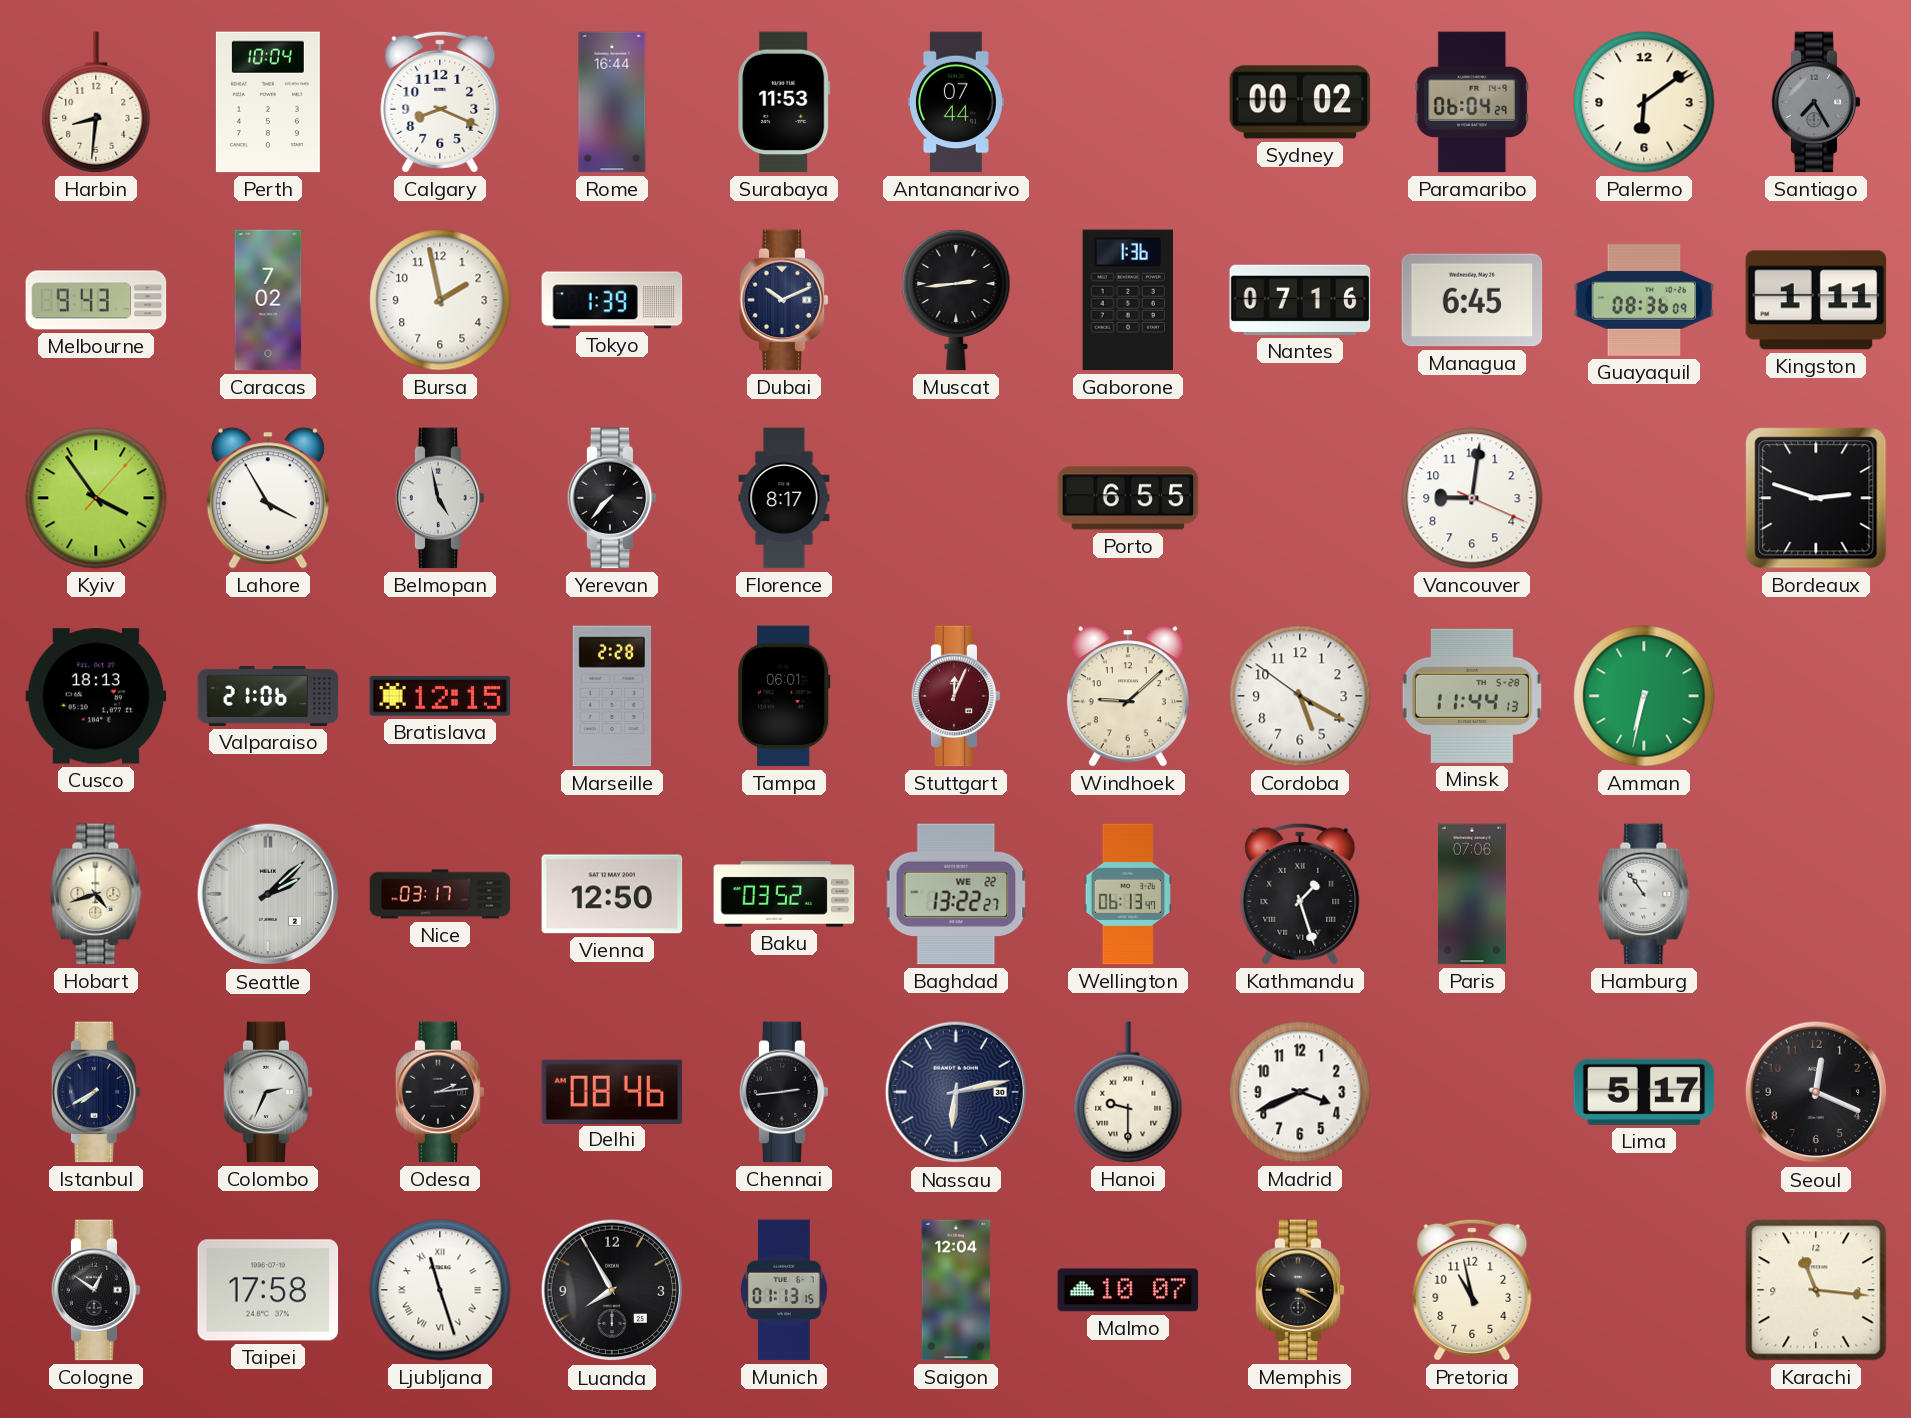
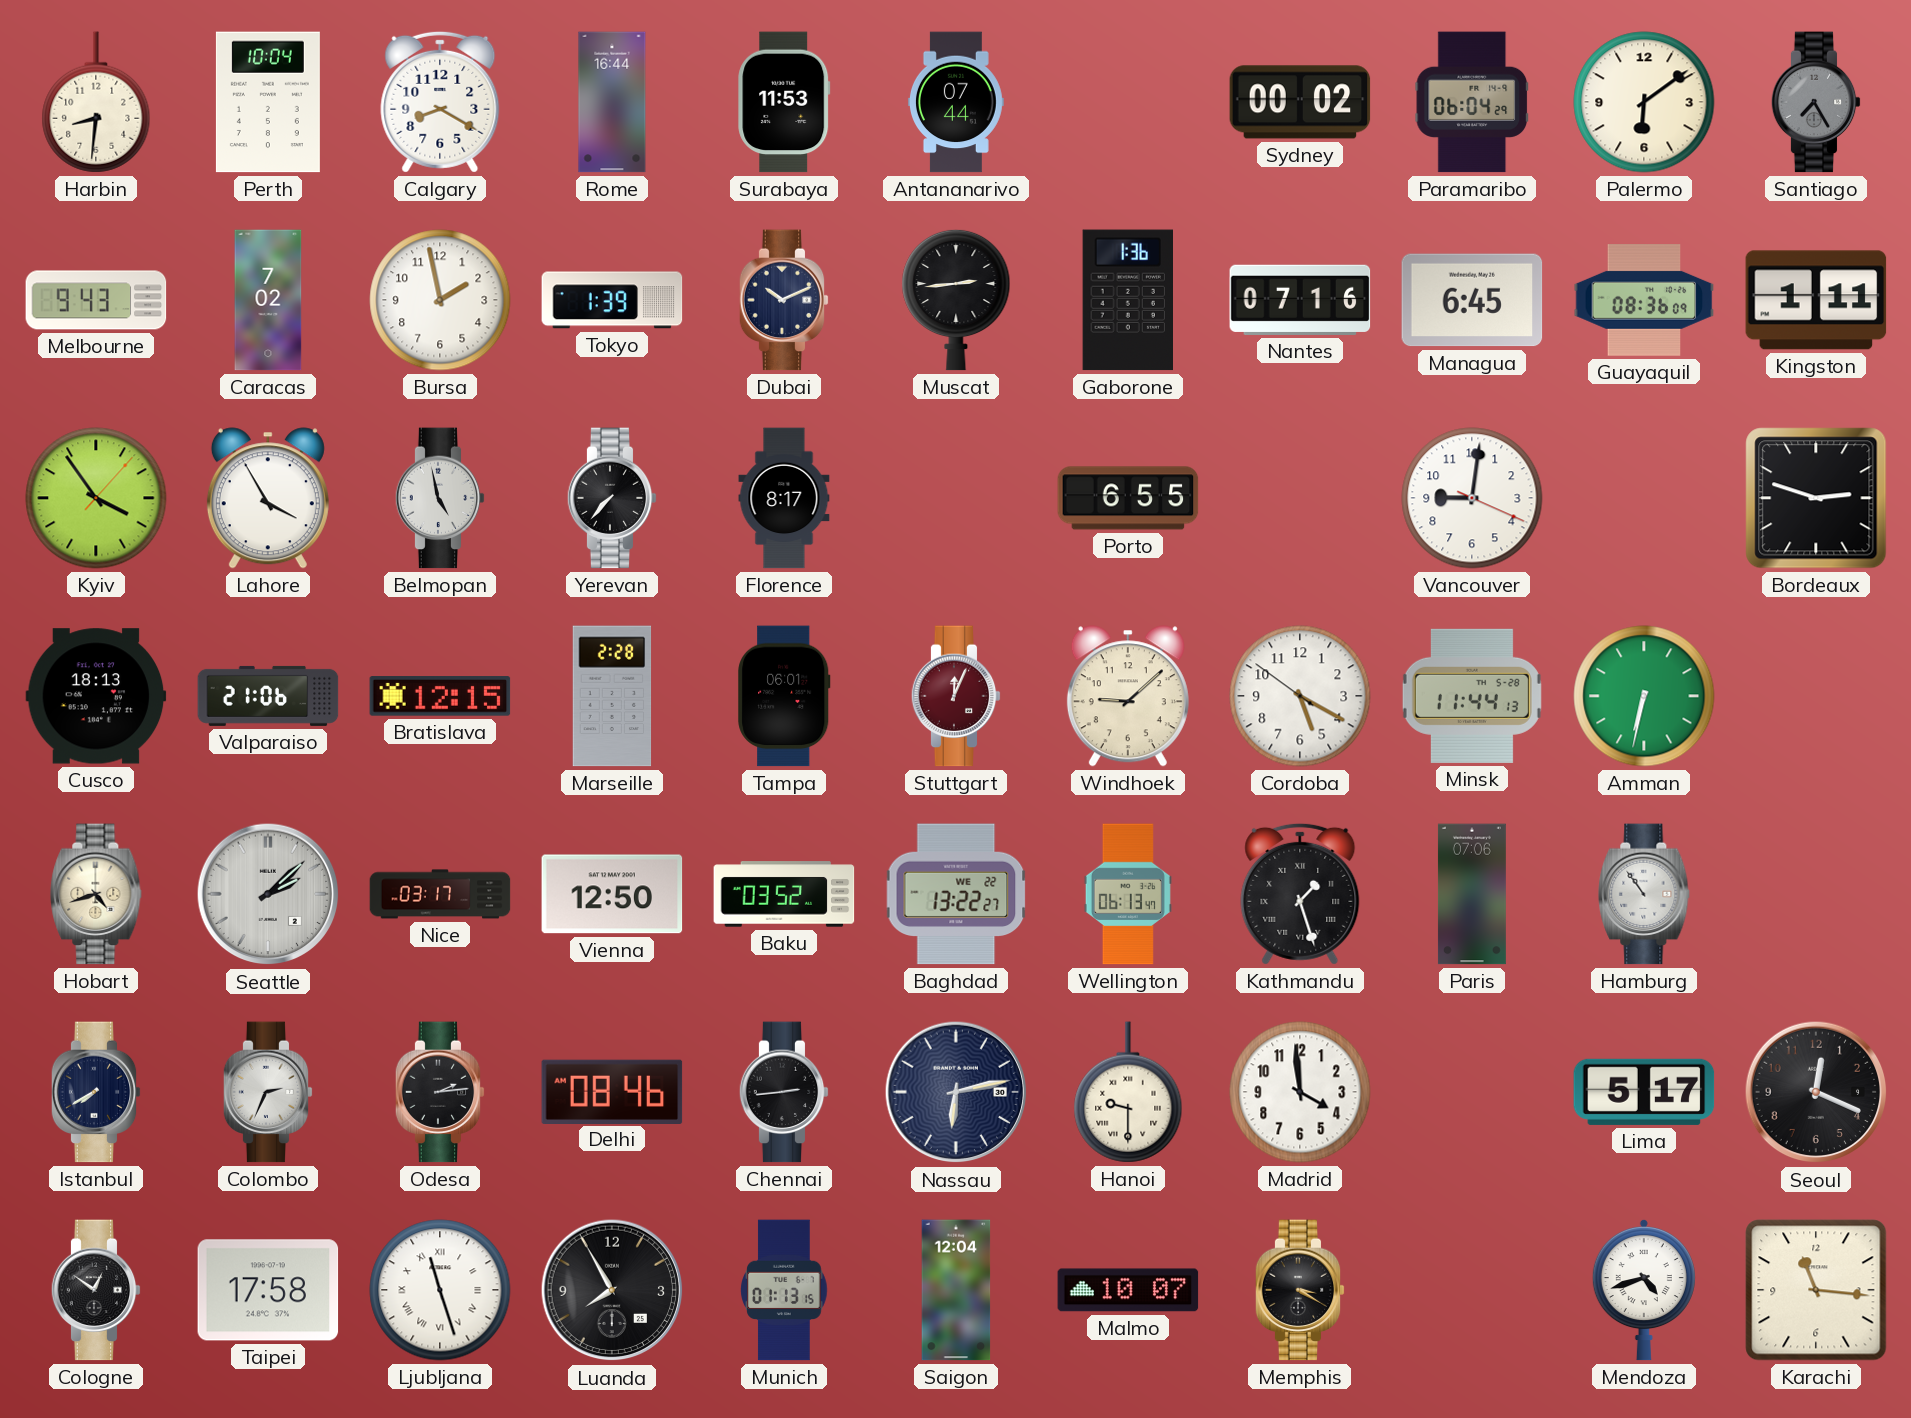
Calgary: 8:19 -> 8:20
Madrid: 3:41 -> 3:59
Pretoria: 10:58 -> none
Mendoza: none -> 4:42
